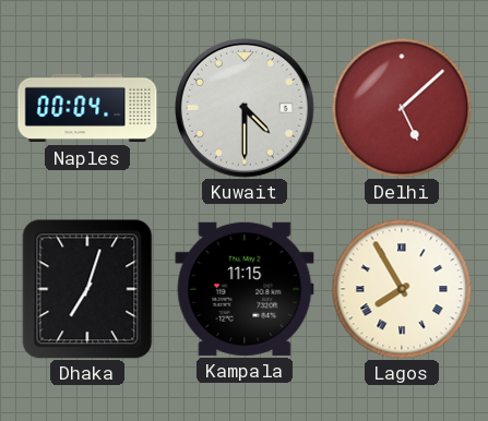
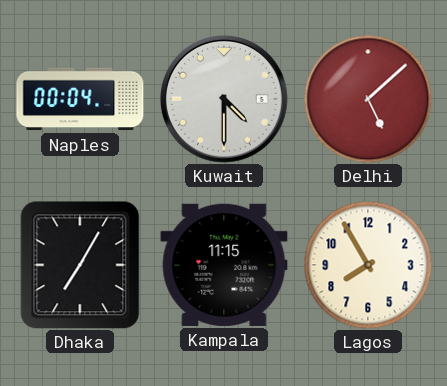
Dhaka: 7:03 -> 7:05
Lagos numerals: Roman -> Arabic
